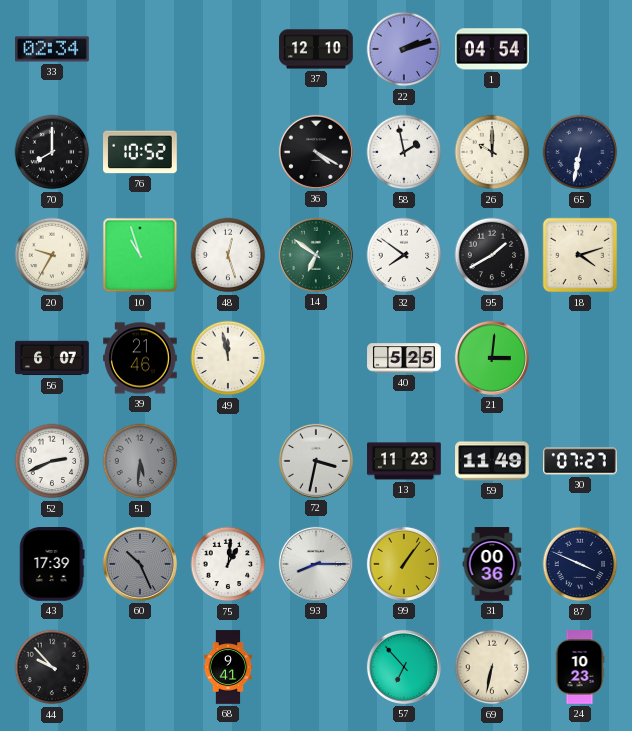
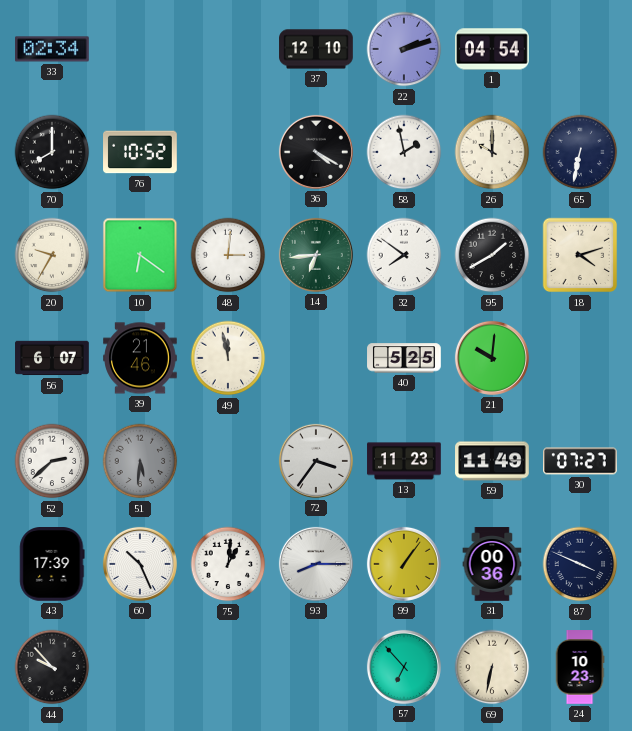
10: 10:57 -> 6:21
48: 12:27 -> 3:01
14: 6:51 -> 6:44
21: 3:01 -> 10:01
52: 2:41 -> 2:38
72: 3:32 -> 3:36
60 dial: grey -> white
68: 9:41 -> none
